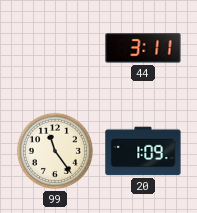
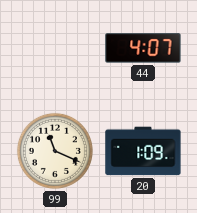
44: 3:11 -> 4:07
99: 11:24 -> 11:19
